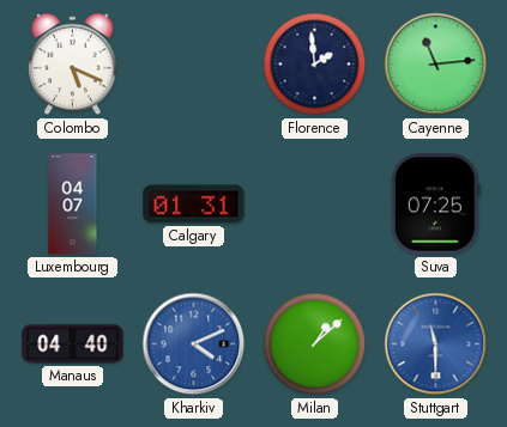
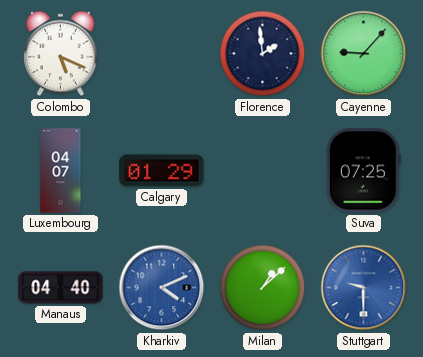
Cayenne: 11:14 -> 9:07
Calgary: 01:31 -> 01:29
Stuttgart: 11:30 -> 9:30
